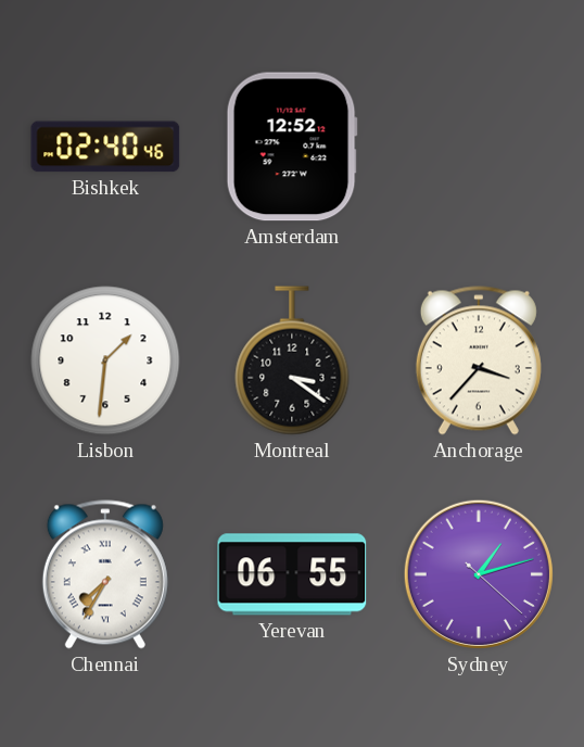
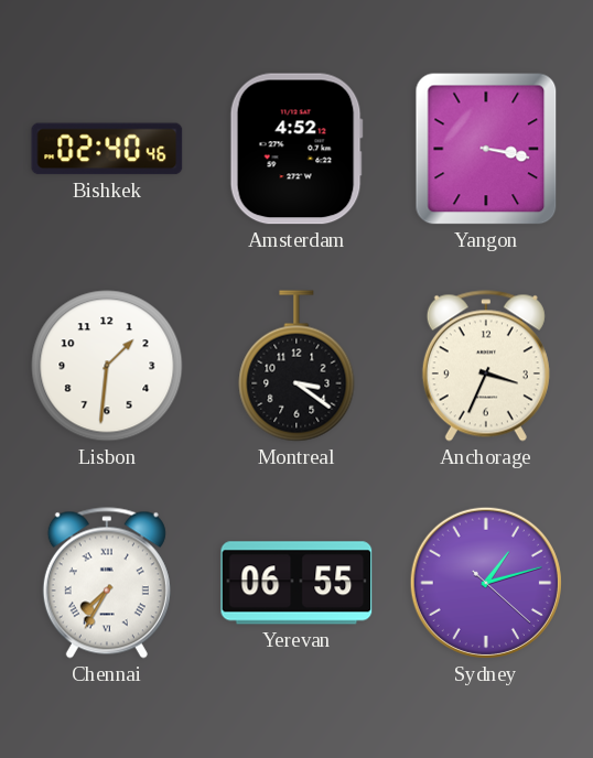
Amsterdam: 12:52 -> 4:52
Yangon: none -> 3:17
Anchorage: 3:37 -> 3:34
